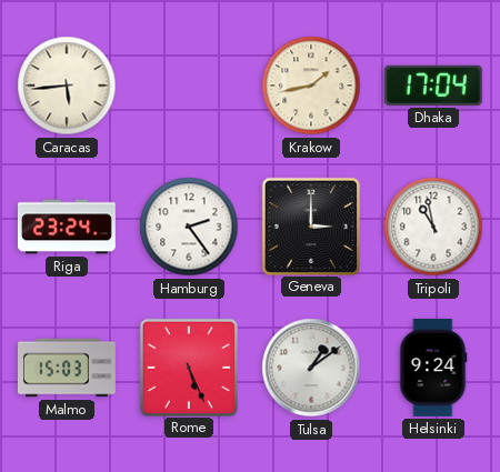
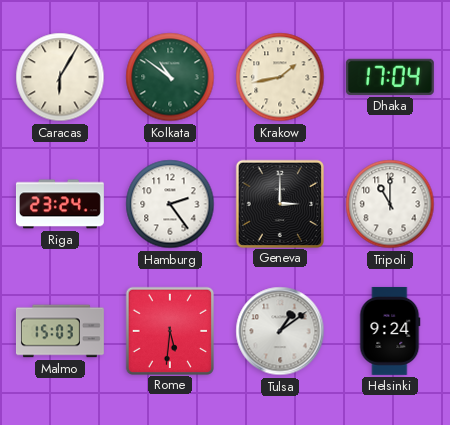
Caracas: 5:44 -> 6:05
Kolkata: none -> 10:51
Tripoli: 10:58 -> 11:00
Rome: 5:26 -> 5:31
